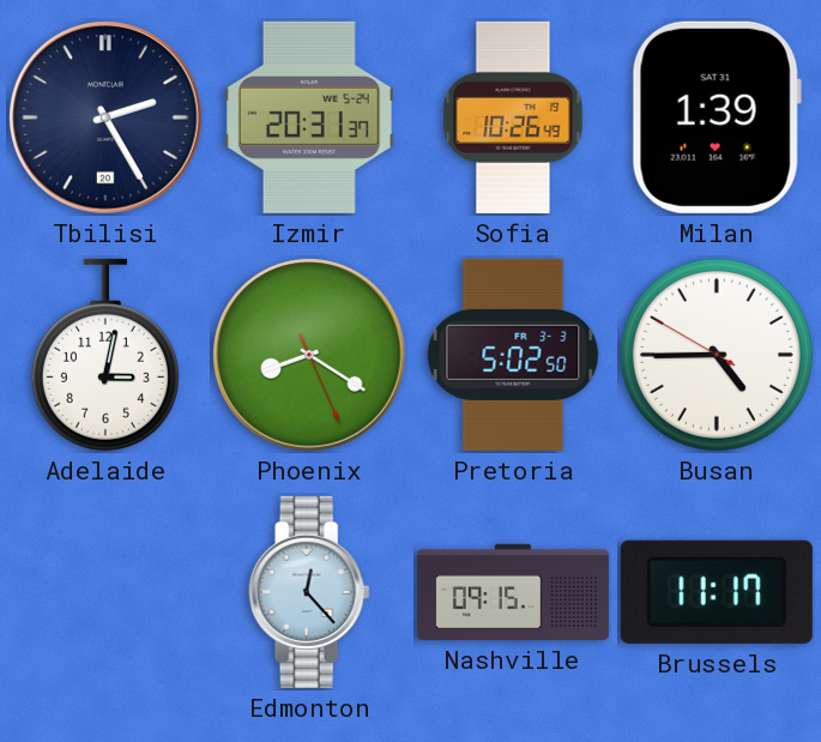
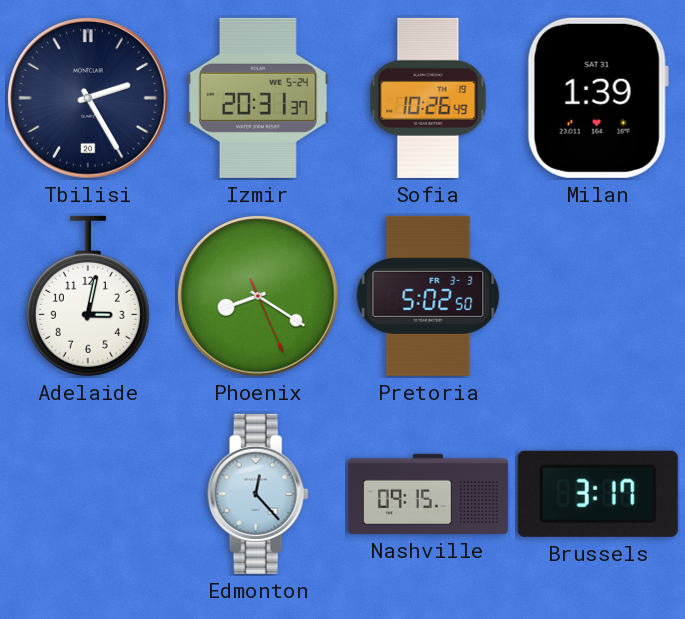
Busan: 4:44 -> none
Brussels: 11:17 -> 3:17
